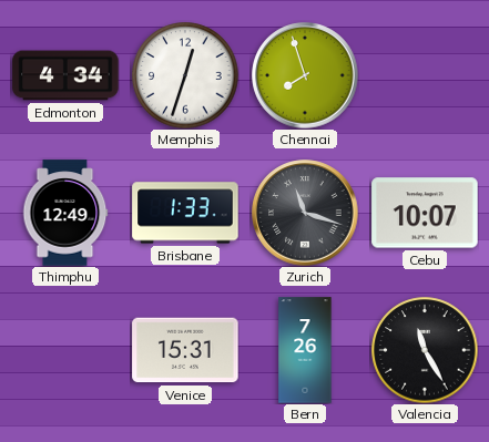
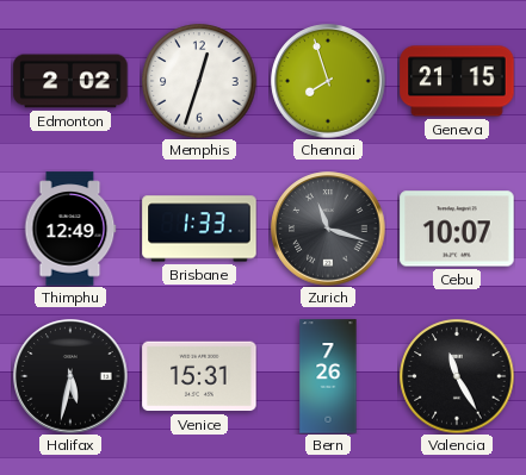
Edmonton: 4:34 -> 2:02
Geneva: none -> 21:15
Halifax: none -> 5:32
